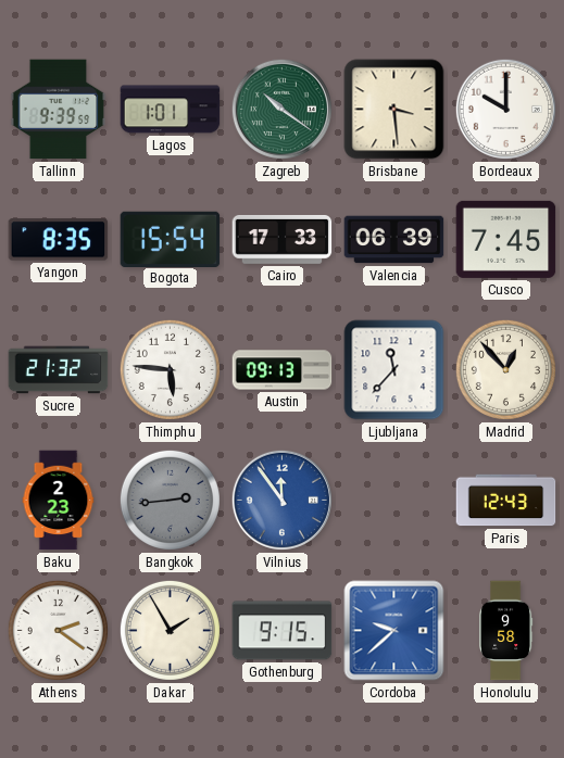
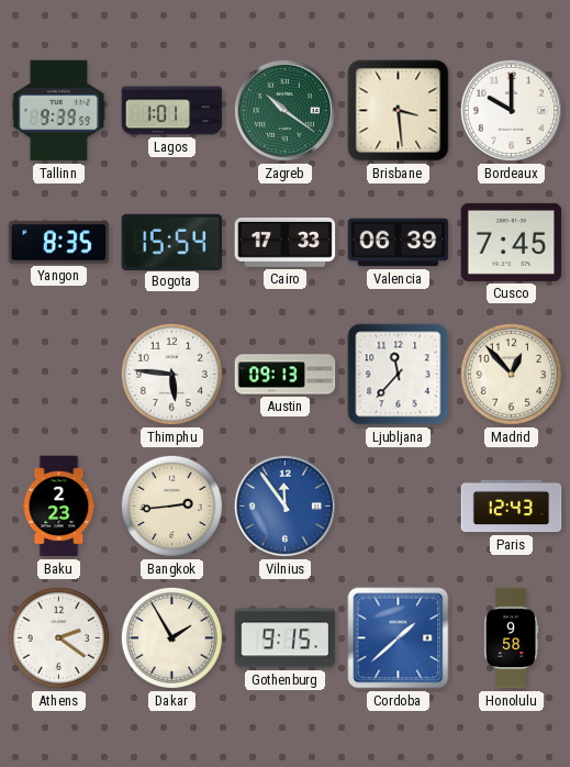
Sucre: 21:32 -> none
Bangkok dial: grey -> cream
Cordoba: 9:38 -> 1:38
